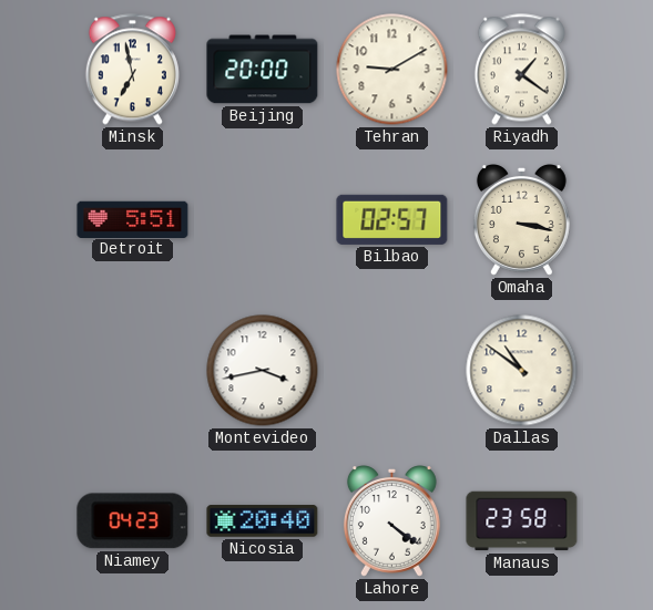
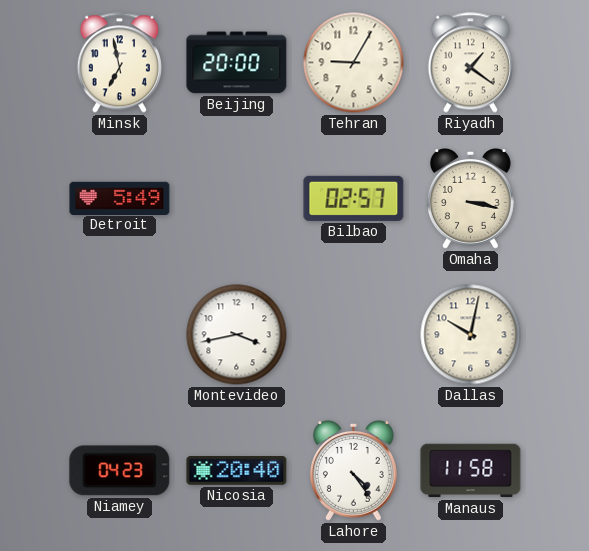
Tehran: 9:10 -> 9:05
Detroit: 5:51 -> 5:49
Dallas: 10:51 -> 10:02
Lahore: 4:21 -> 4:24
Manaus: 23:58 -> 11:58
